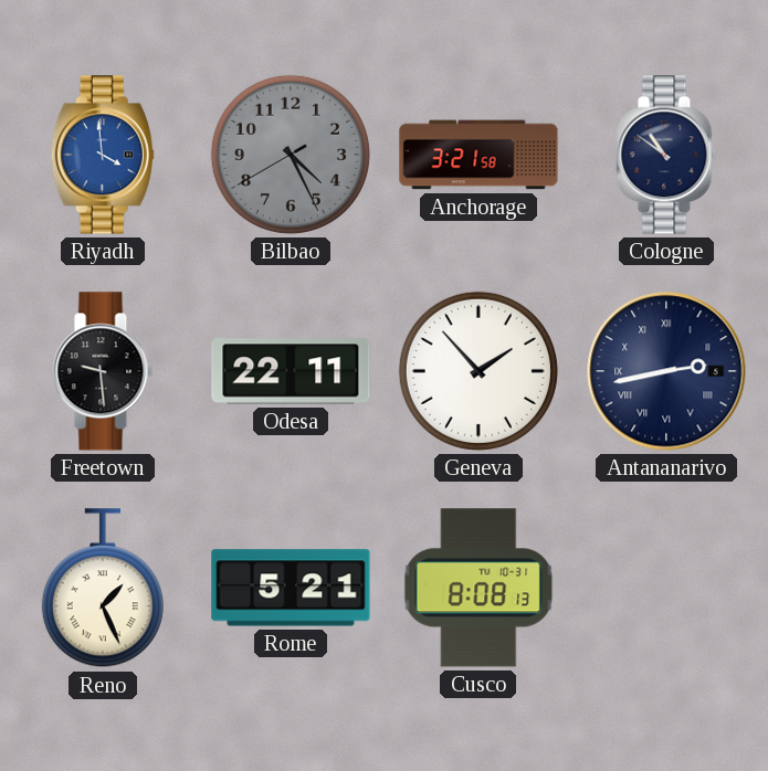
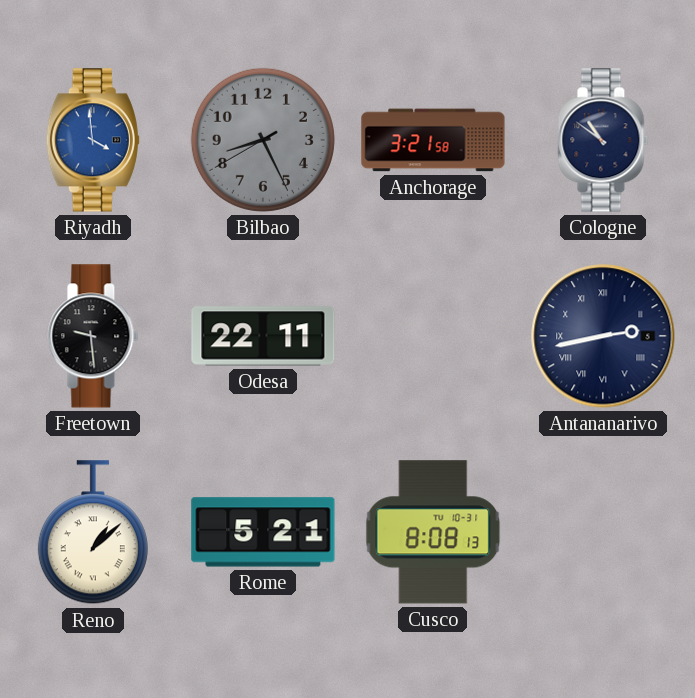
Bilbao: 4:25 -> 8:25
Geneva: 1:53 -> none
Reno: 1:26 -> 1:08
